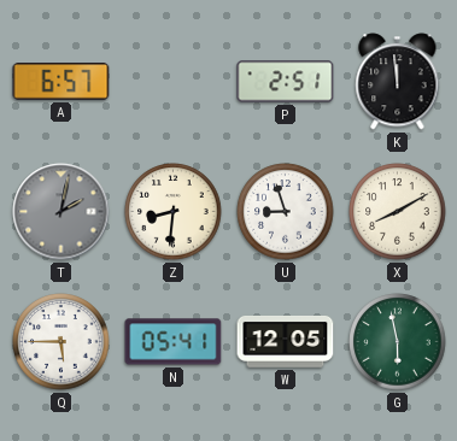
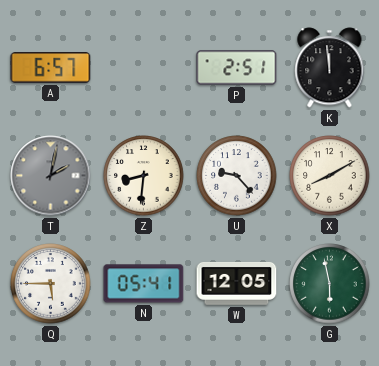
U: 8:57 -> 9:23
